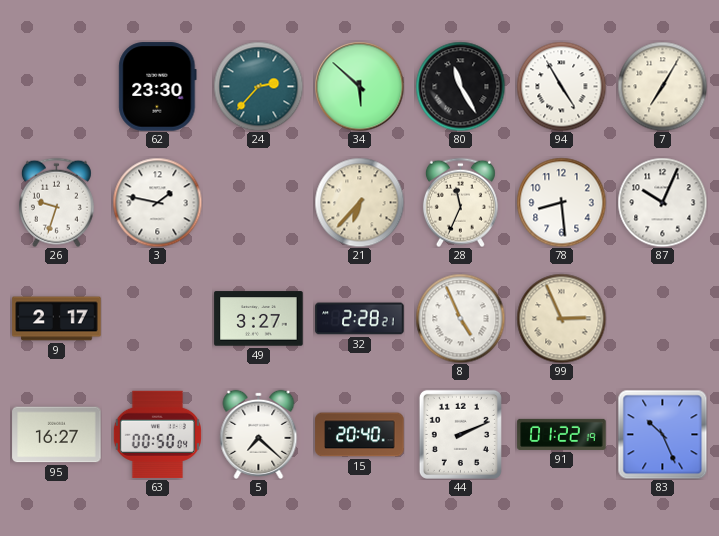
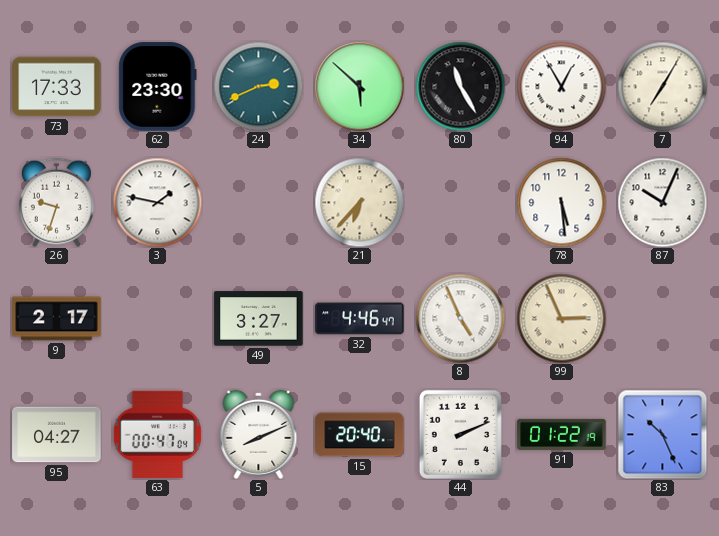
73: none -> 17:33
24: 2:37 -> 2:41
94: 4:55 -> 12:55
28: 11:34 -> none
78: 8:29 -> 5:29
32: 2:28 -> 4:46
95: 16:27 -> 04:27
63: 00:50 -> 00:47
5: 7:22 -> 8:11
